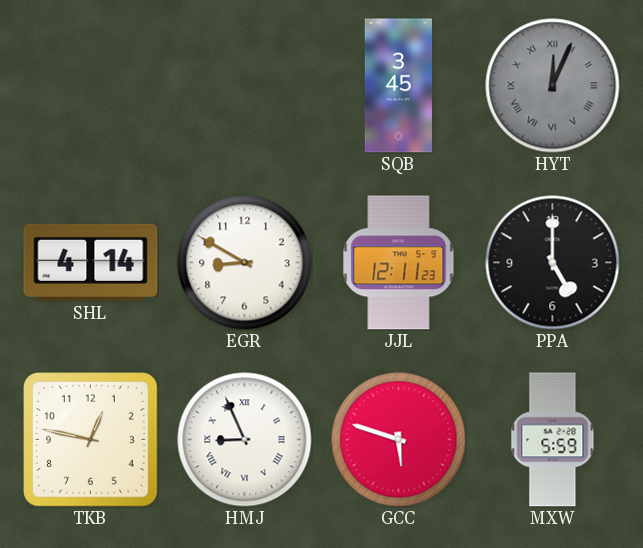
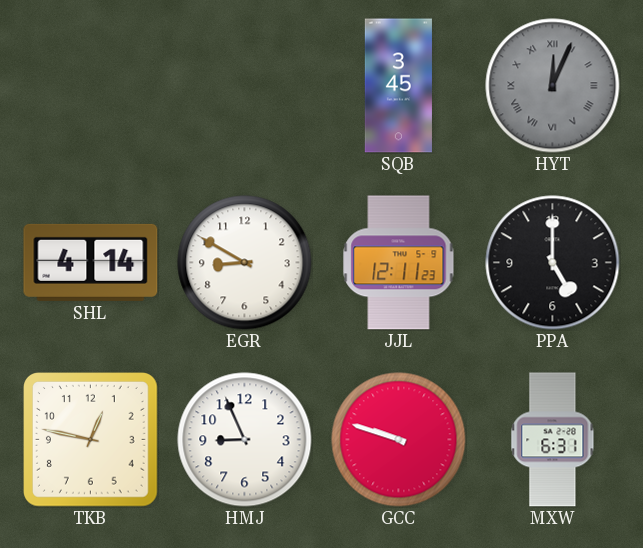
HMJ numerals: Roman -> Arabic
GCC: 5:48 -> 9:48
MXW: 5:59 -> 6:31
